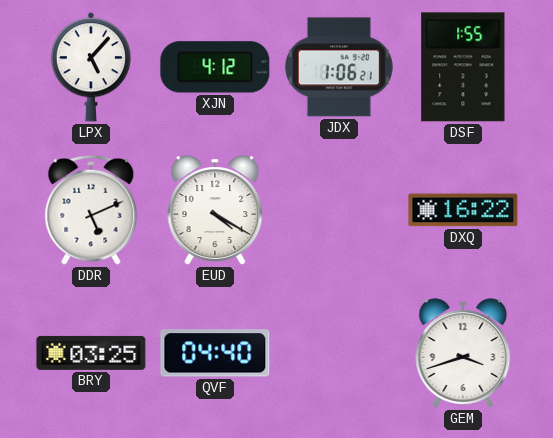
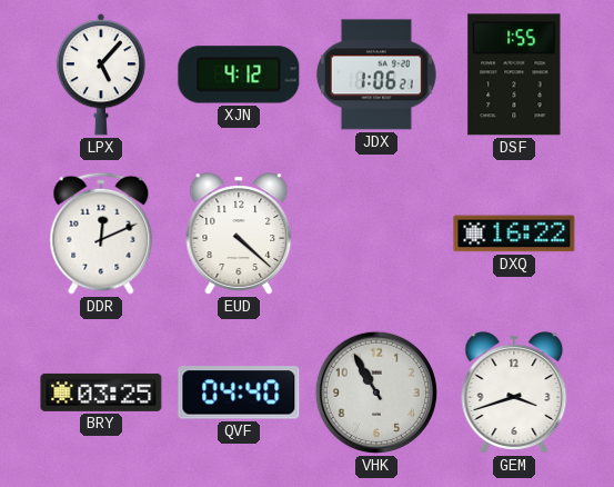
DDR: 5:11 -> 12:11
EUD: 4:20 -> 4:22
VHK: none -> 10:55
